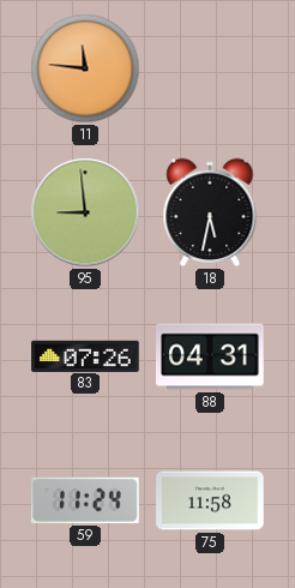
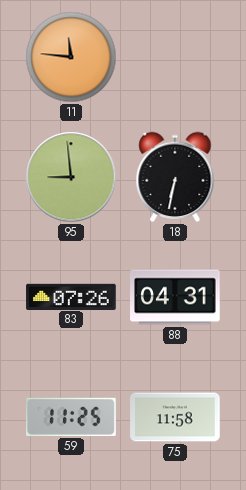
18: 5:32 -> 6:32
59: 11:24 -> 11:25
